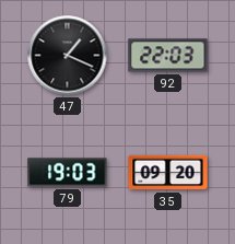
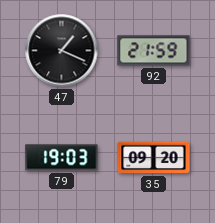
92: 22:03 -> 21:59
